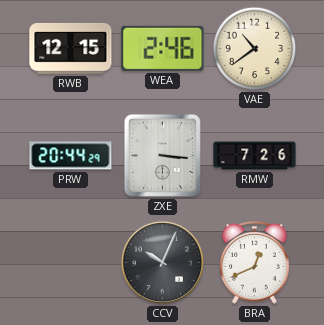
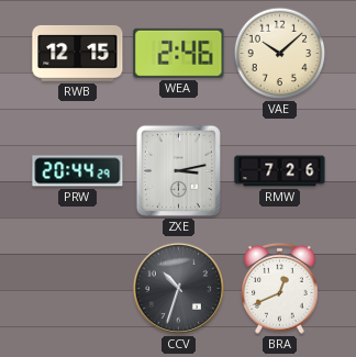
VAE: 10:39 -> 10:08
ZXE: 3:16 -> 3:13
CCV: 10:04 -> 10:33
